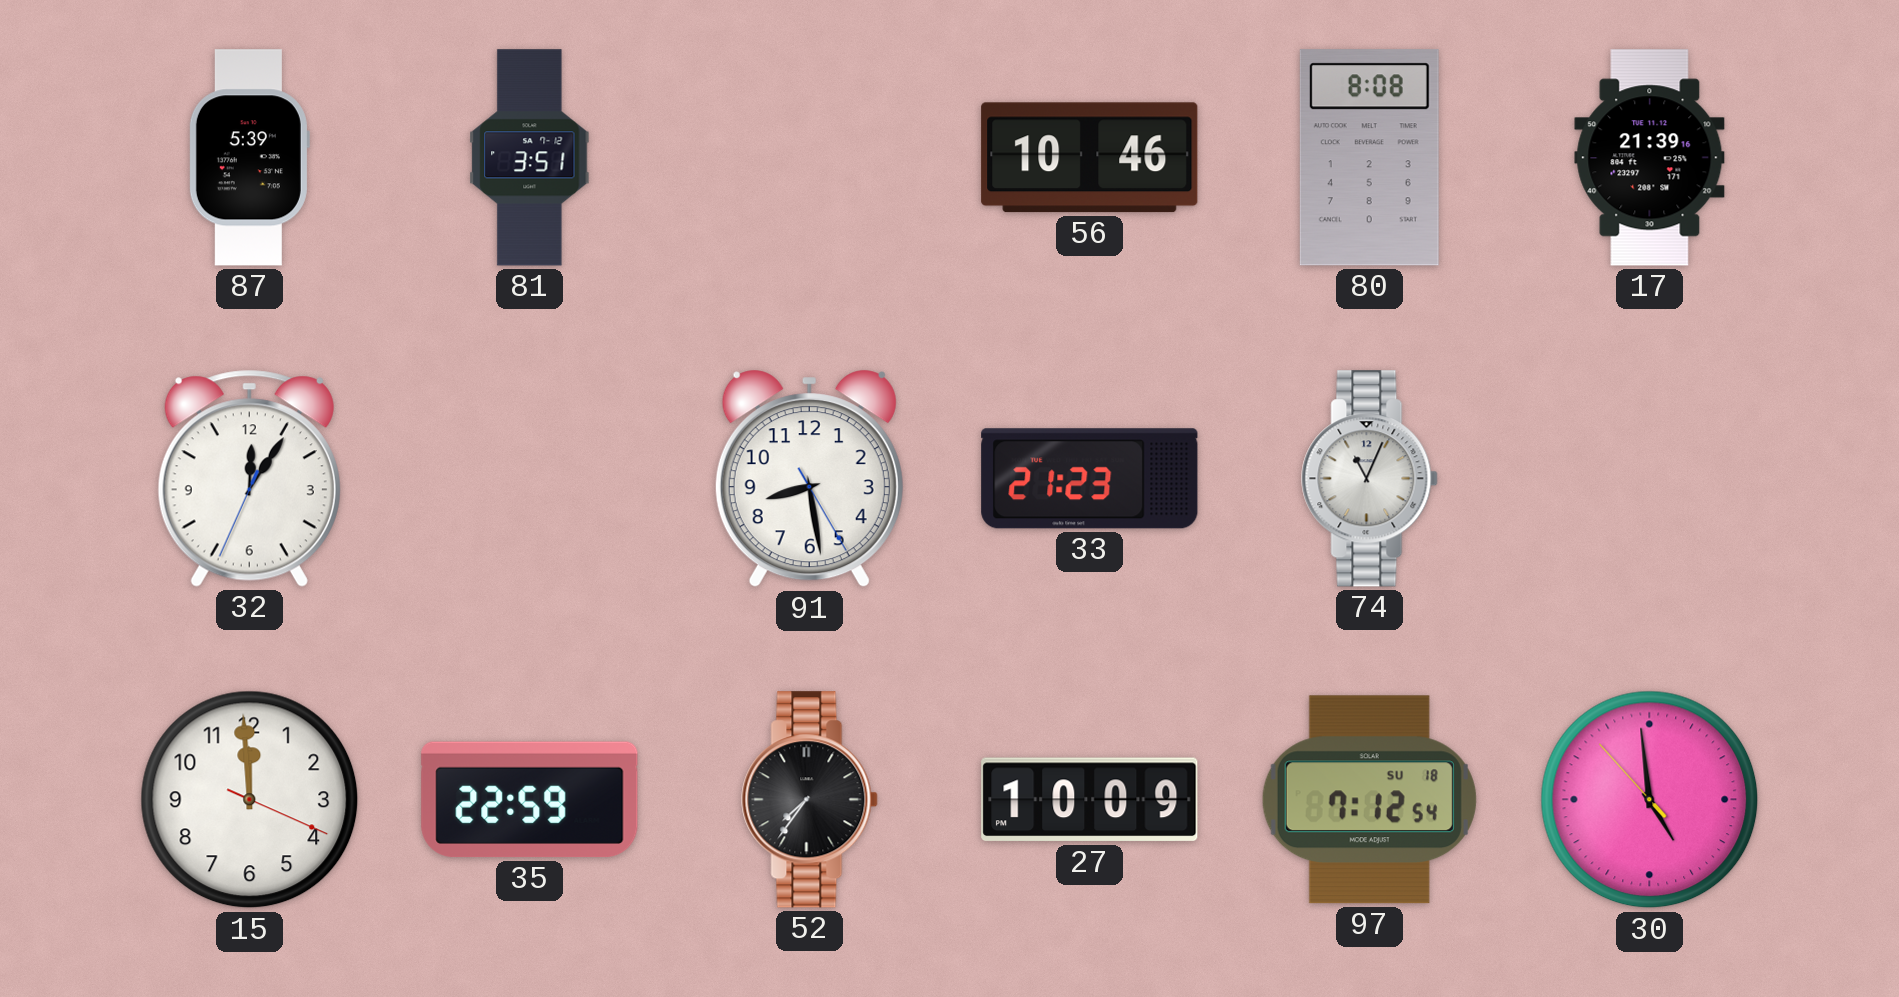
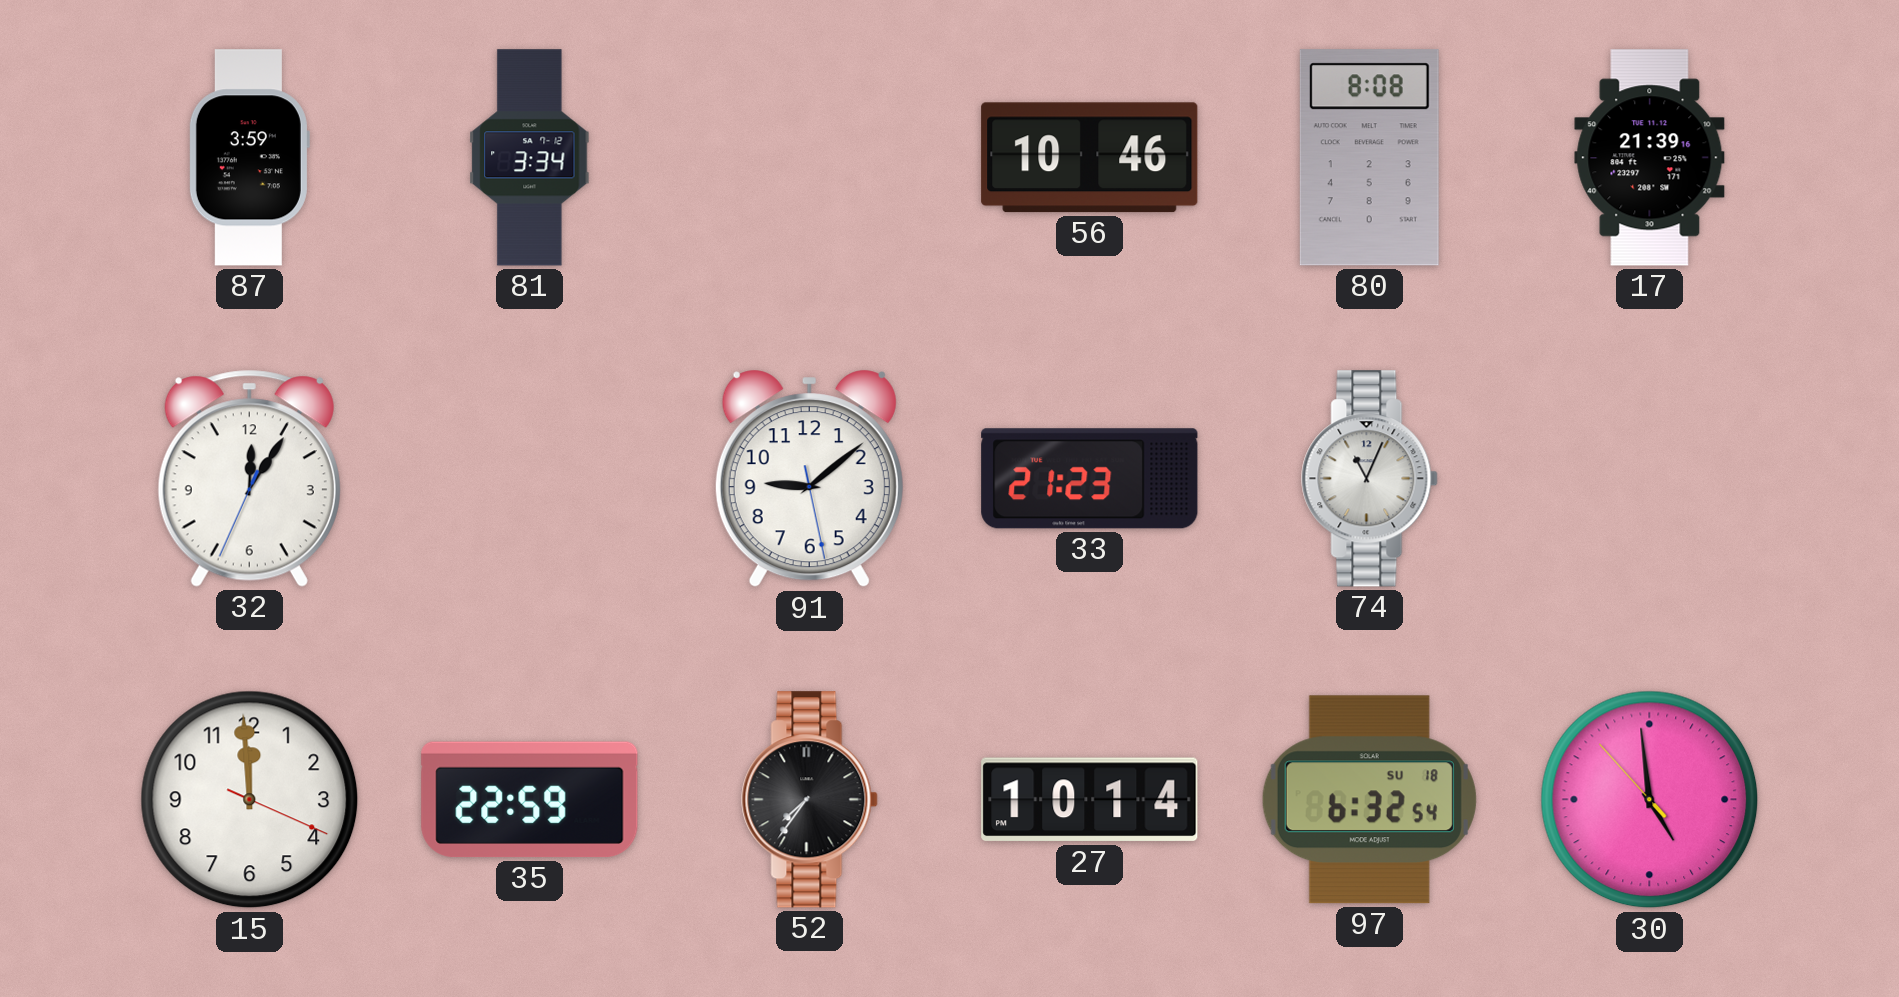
87: 5:39 -> 3:59
81: 3:51 -> 3:34
91: 8:28 -> 9:08
27: 10:09 -> 10:14
97: 7:12 -> 6:32
